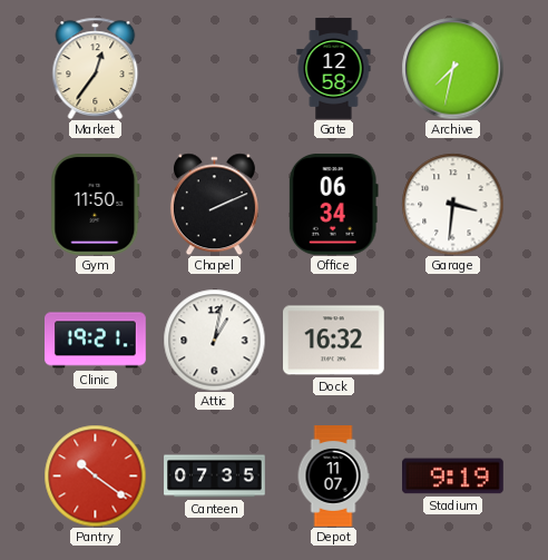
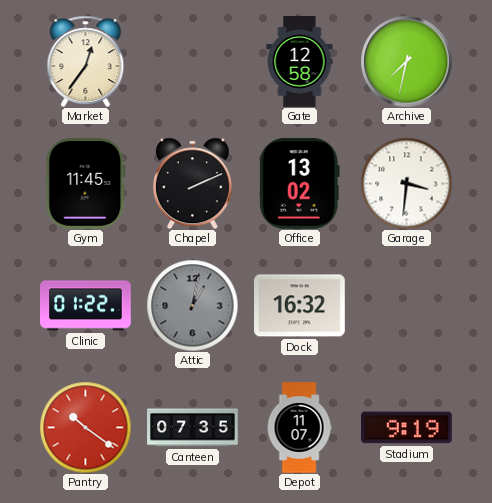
Gym: 11:50 -> 11:45
Office: 06:34 -> 13:02
Clinic: 19:21 -> 01:22
Attic dial: white -> grey
